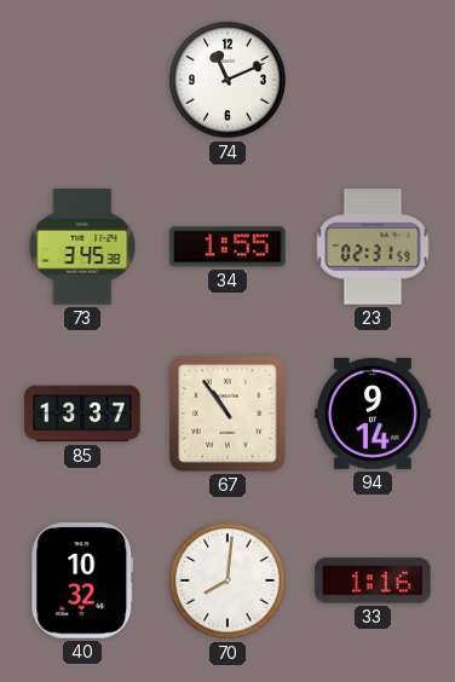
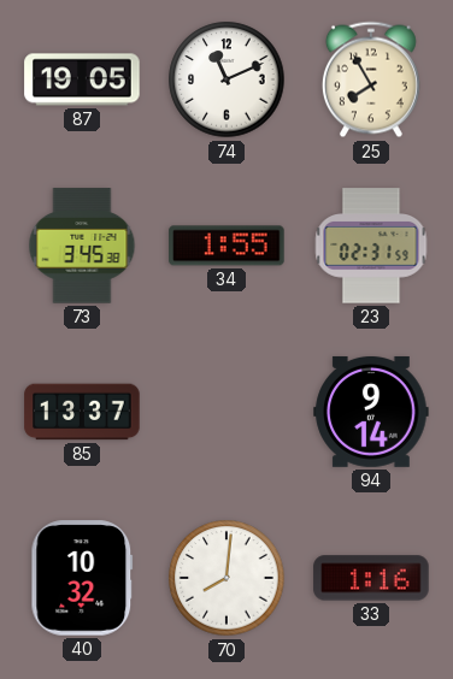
87: none -> 19:05
25: none -> 7:55
67: 10:54 -> none
